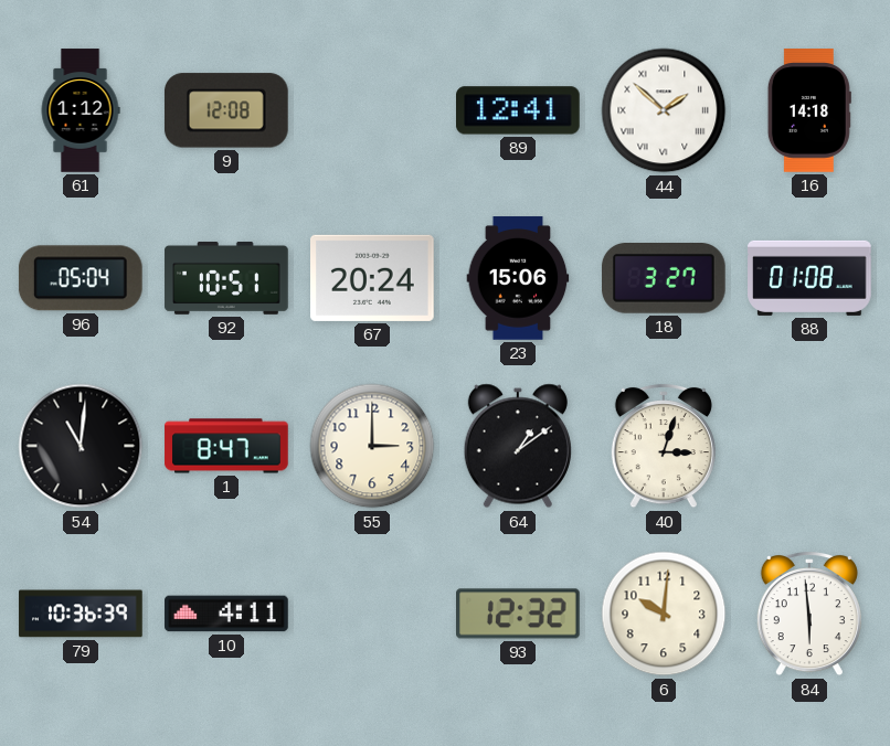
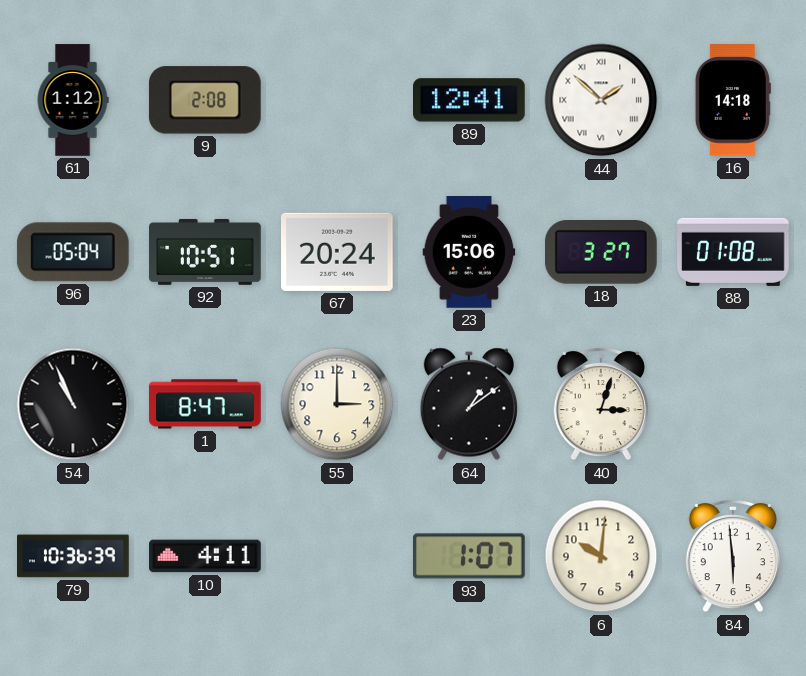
9: 12:08 -> 2:08
54: 11:01 -> 10:56
93: 12:32 -> 1:07
